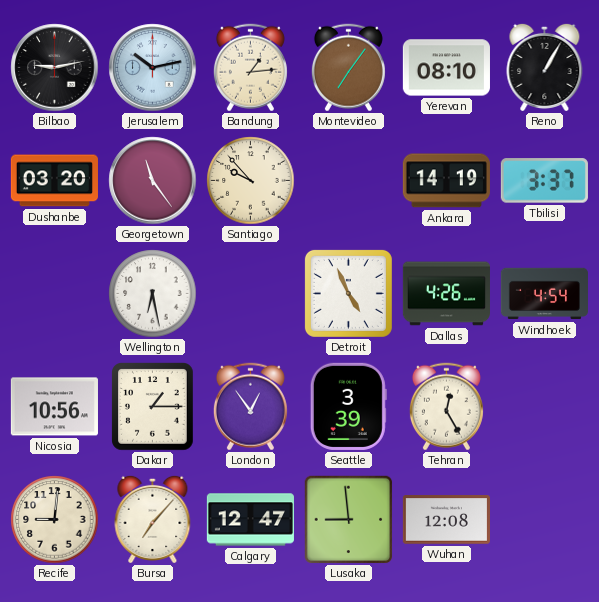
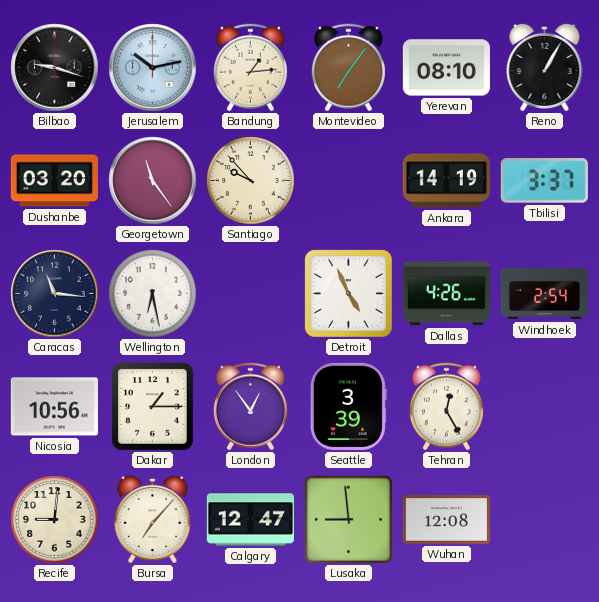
Bilbao: 9:13 -> 9:18
Caracas: none -> 11:16
Windhoek: 4:54 -> 2:54
